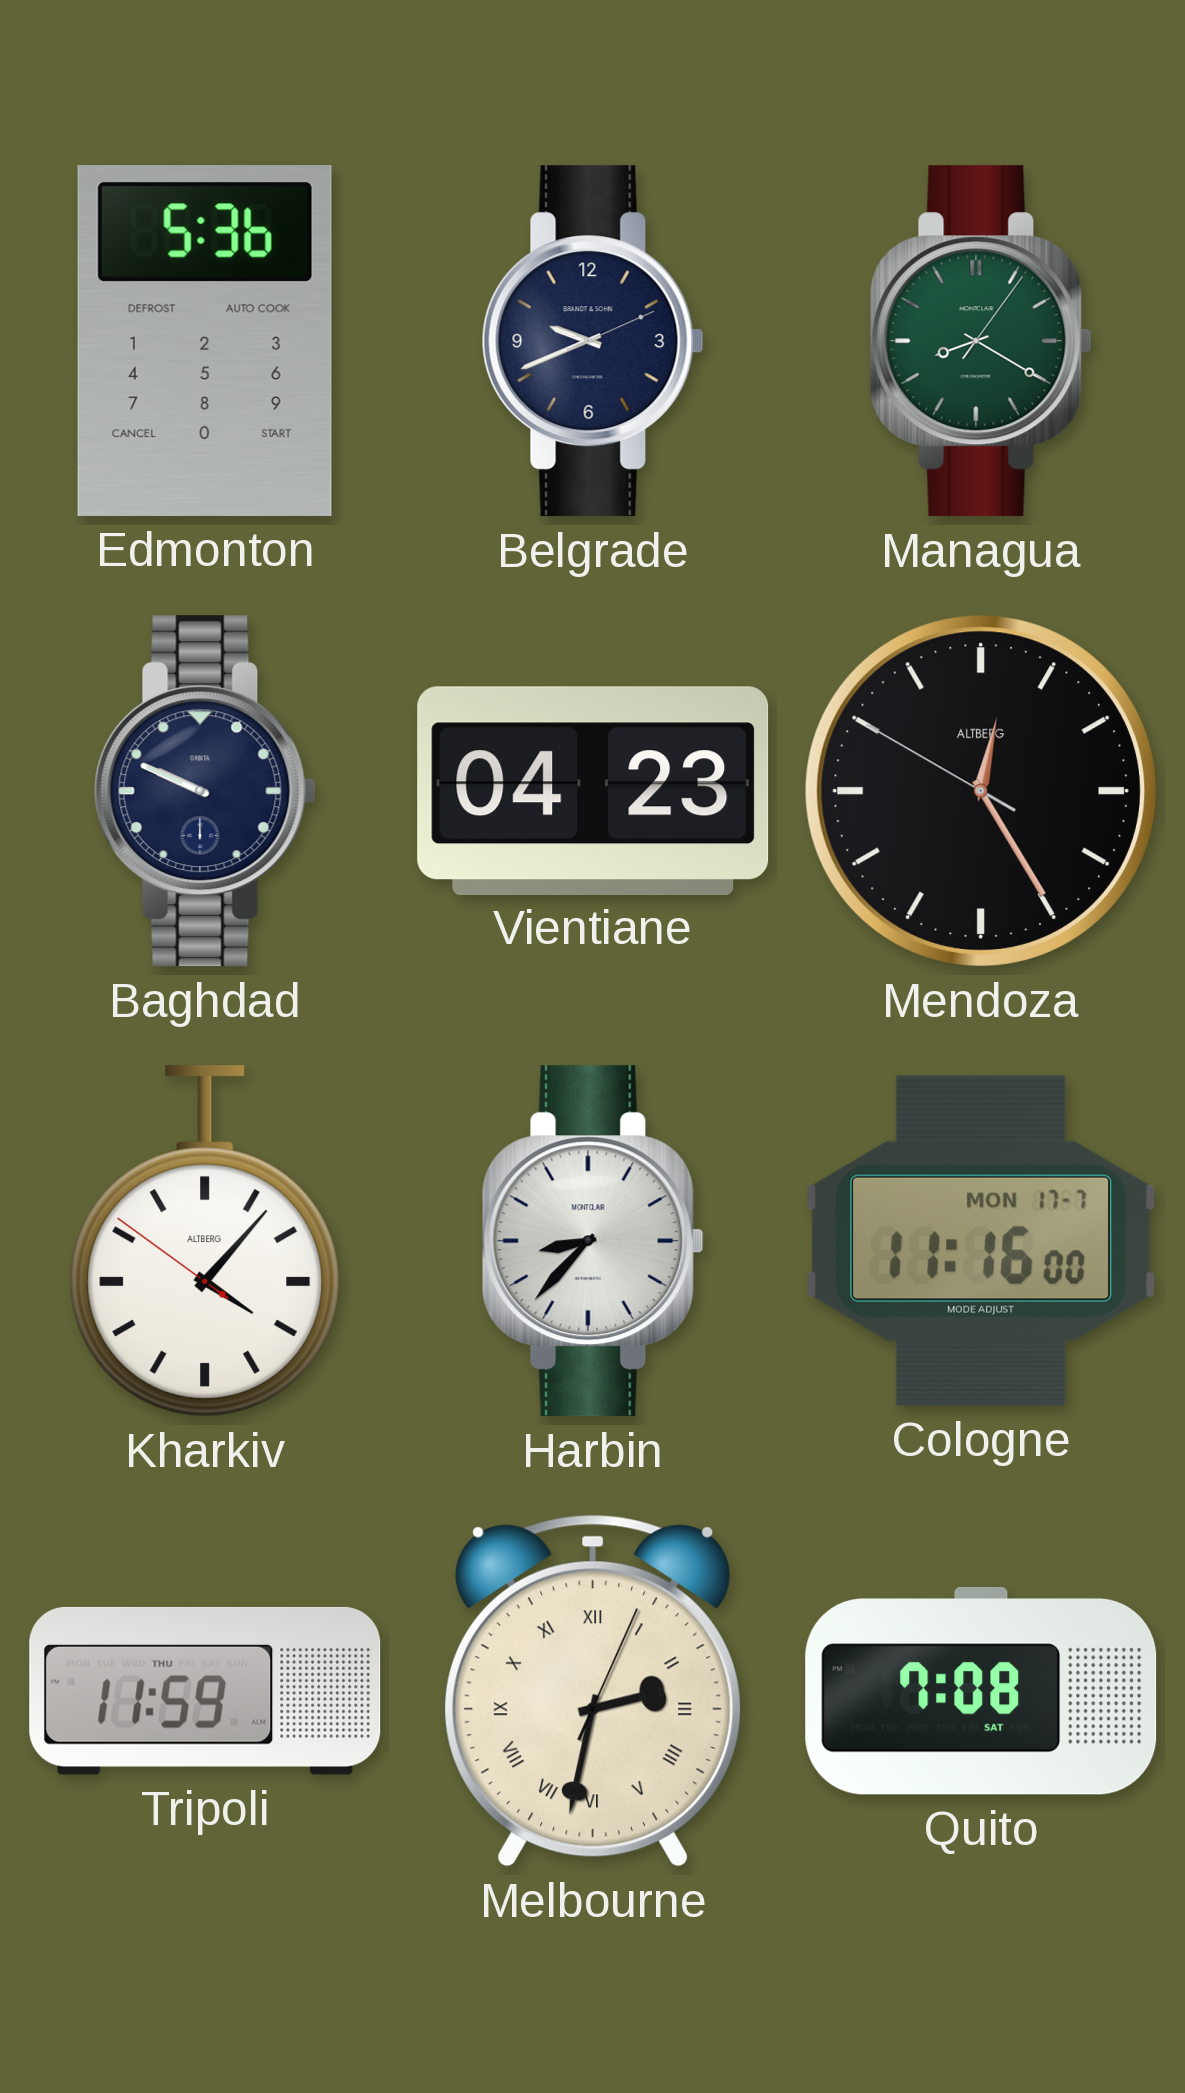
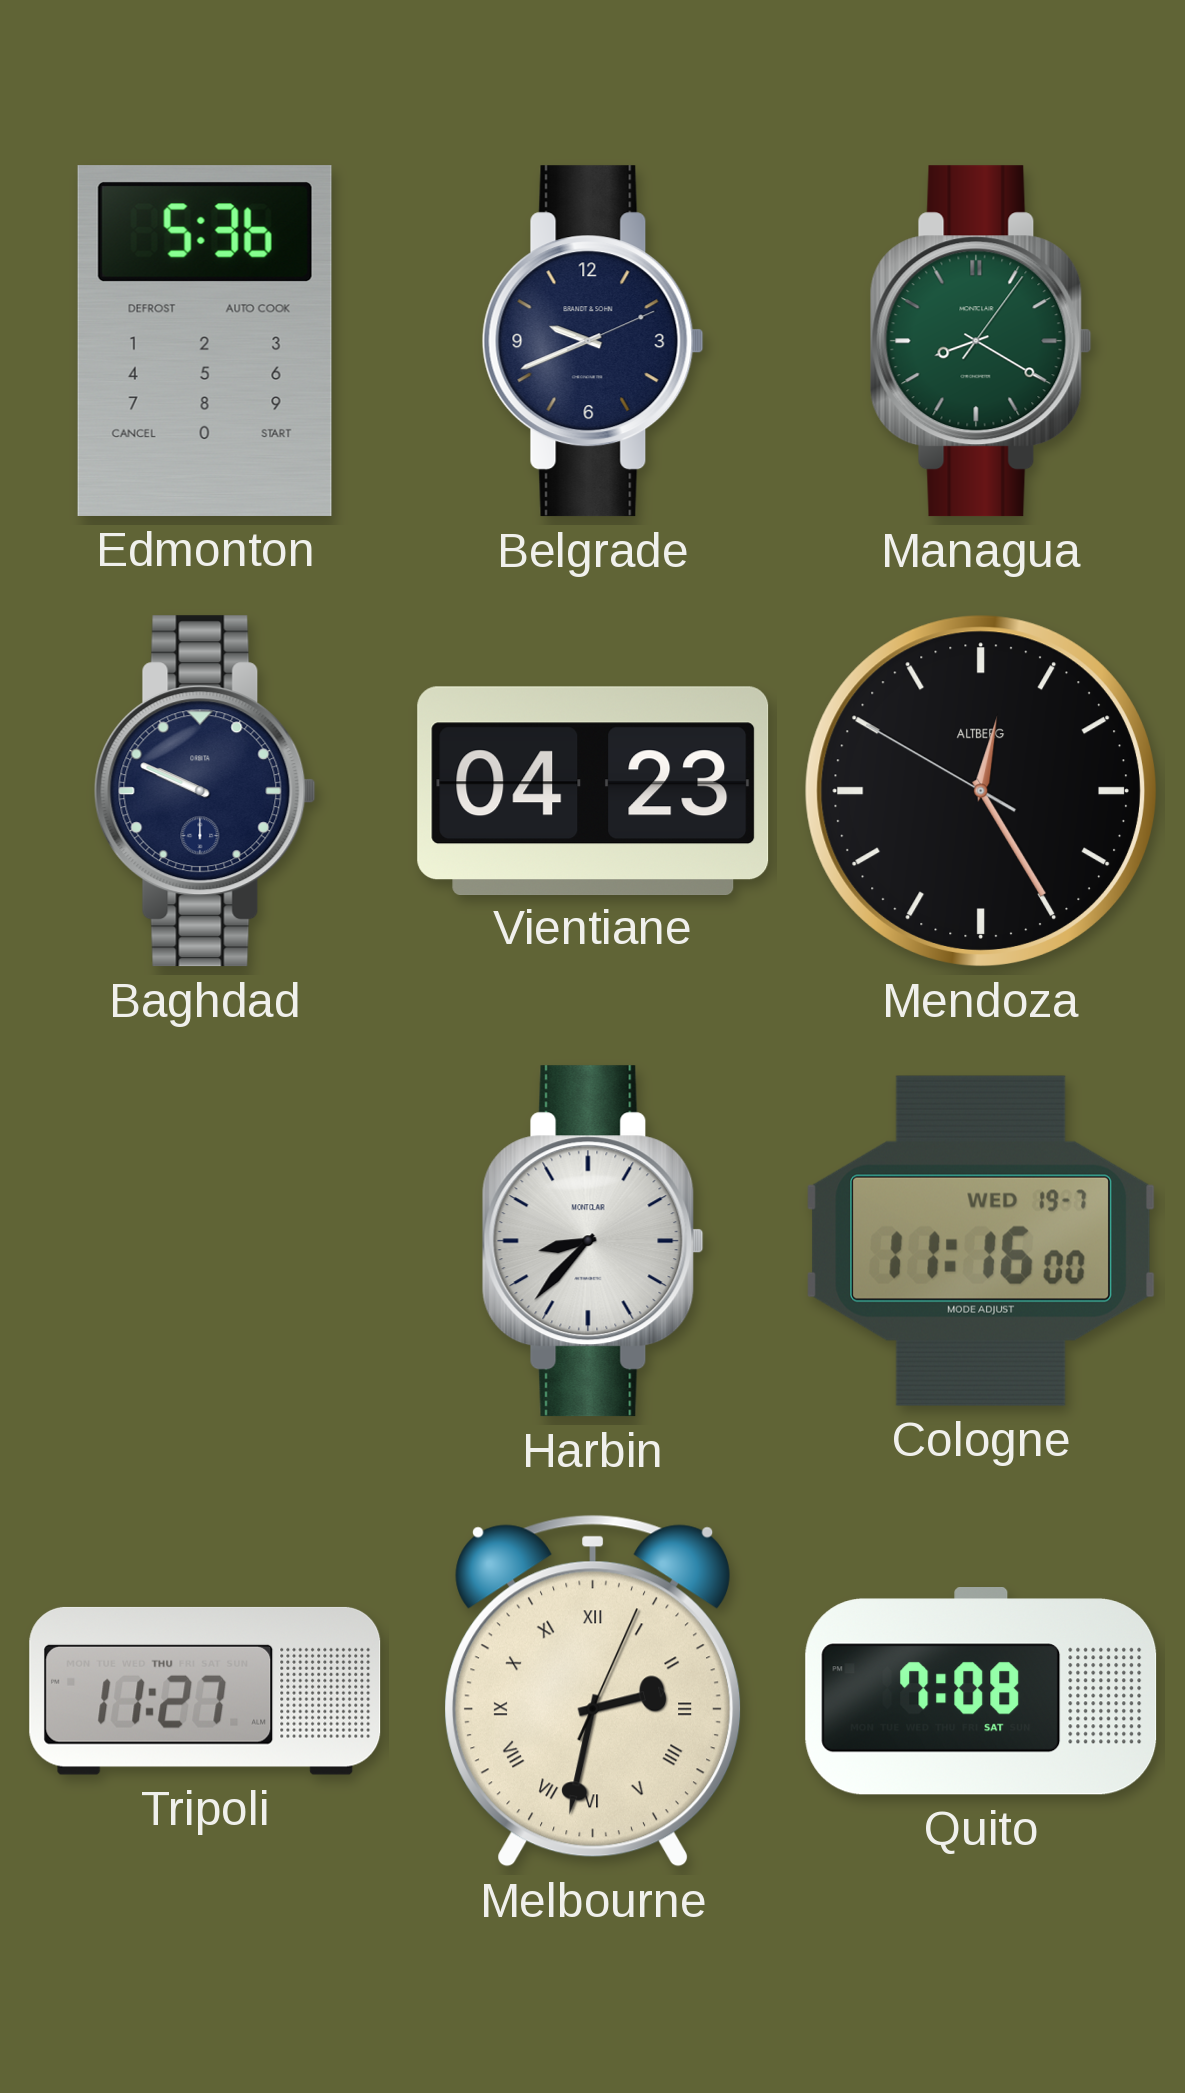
Kharkiv: 4:06 -> none
Cologne date: MON 17-7 -> WED 19-7
Tripoli: 11:59 -> 11:27
